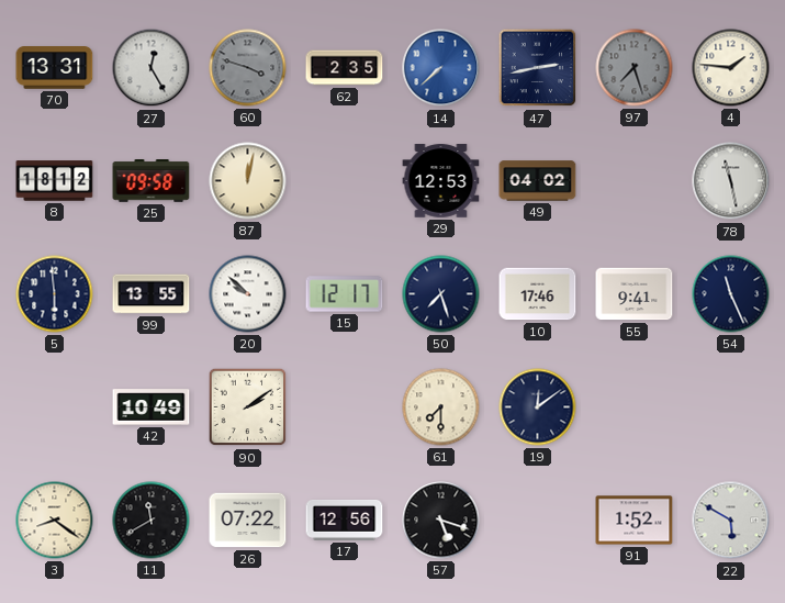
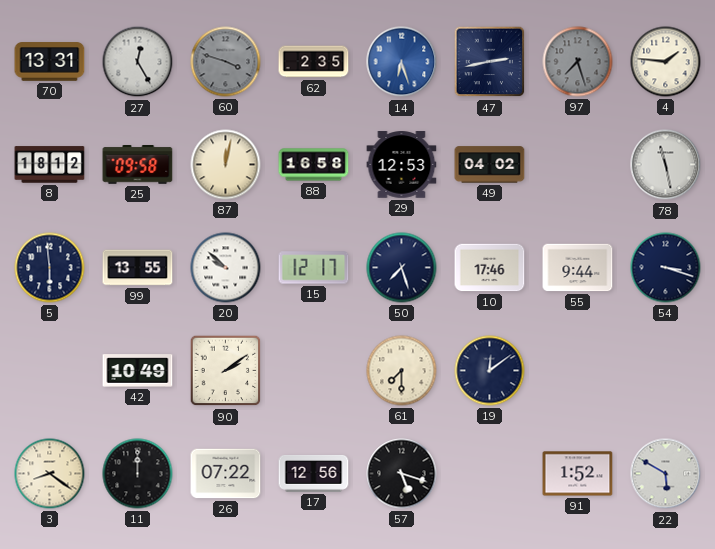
14: 7:38 -> 6:27
88: none -> 16:58
55: 9:41 -> 9:44
54: 11:26 -> 3:18
11: 11:40 -> 12:00
